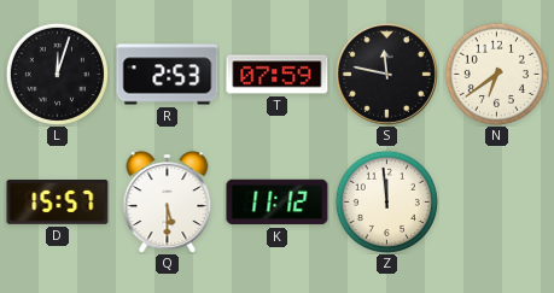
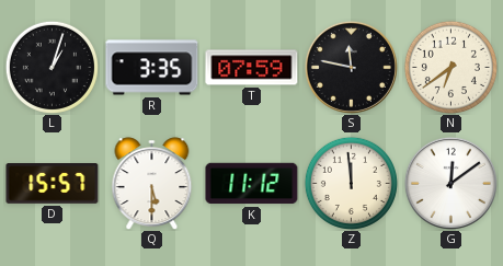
L: 12:03 -> 1:03
R: 2:53 -> 3:35
G: none -> 12:09
